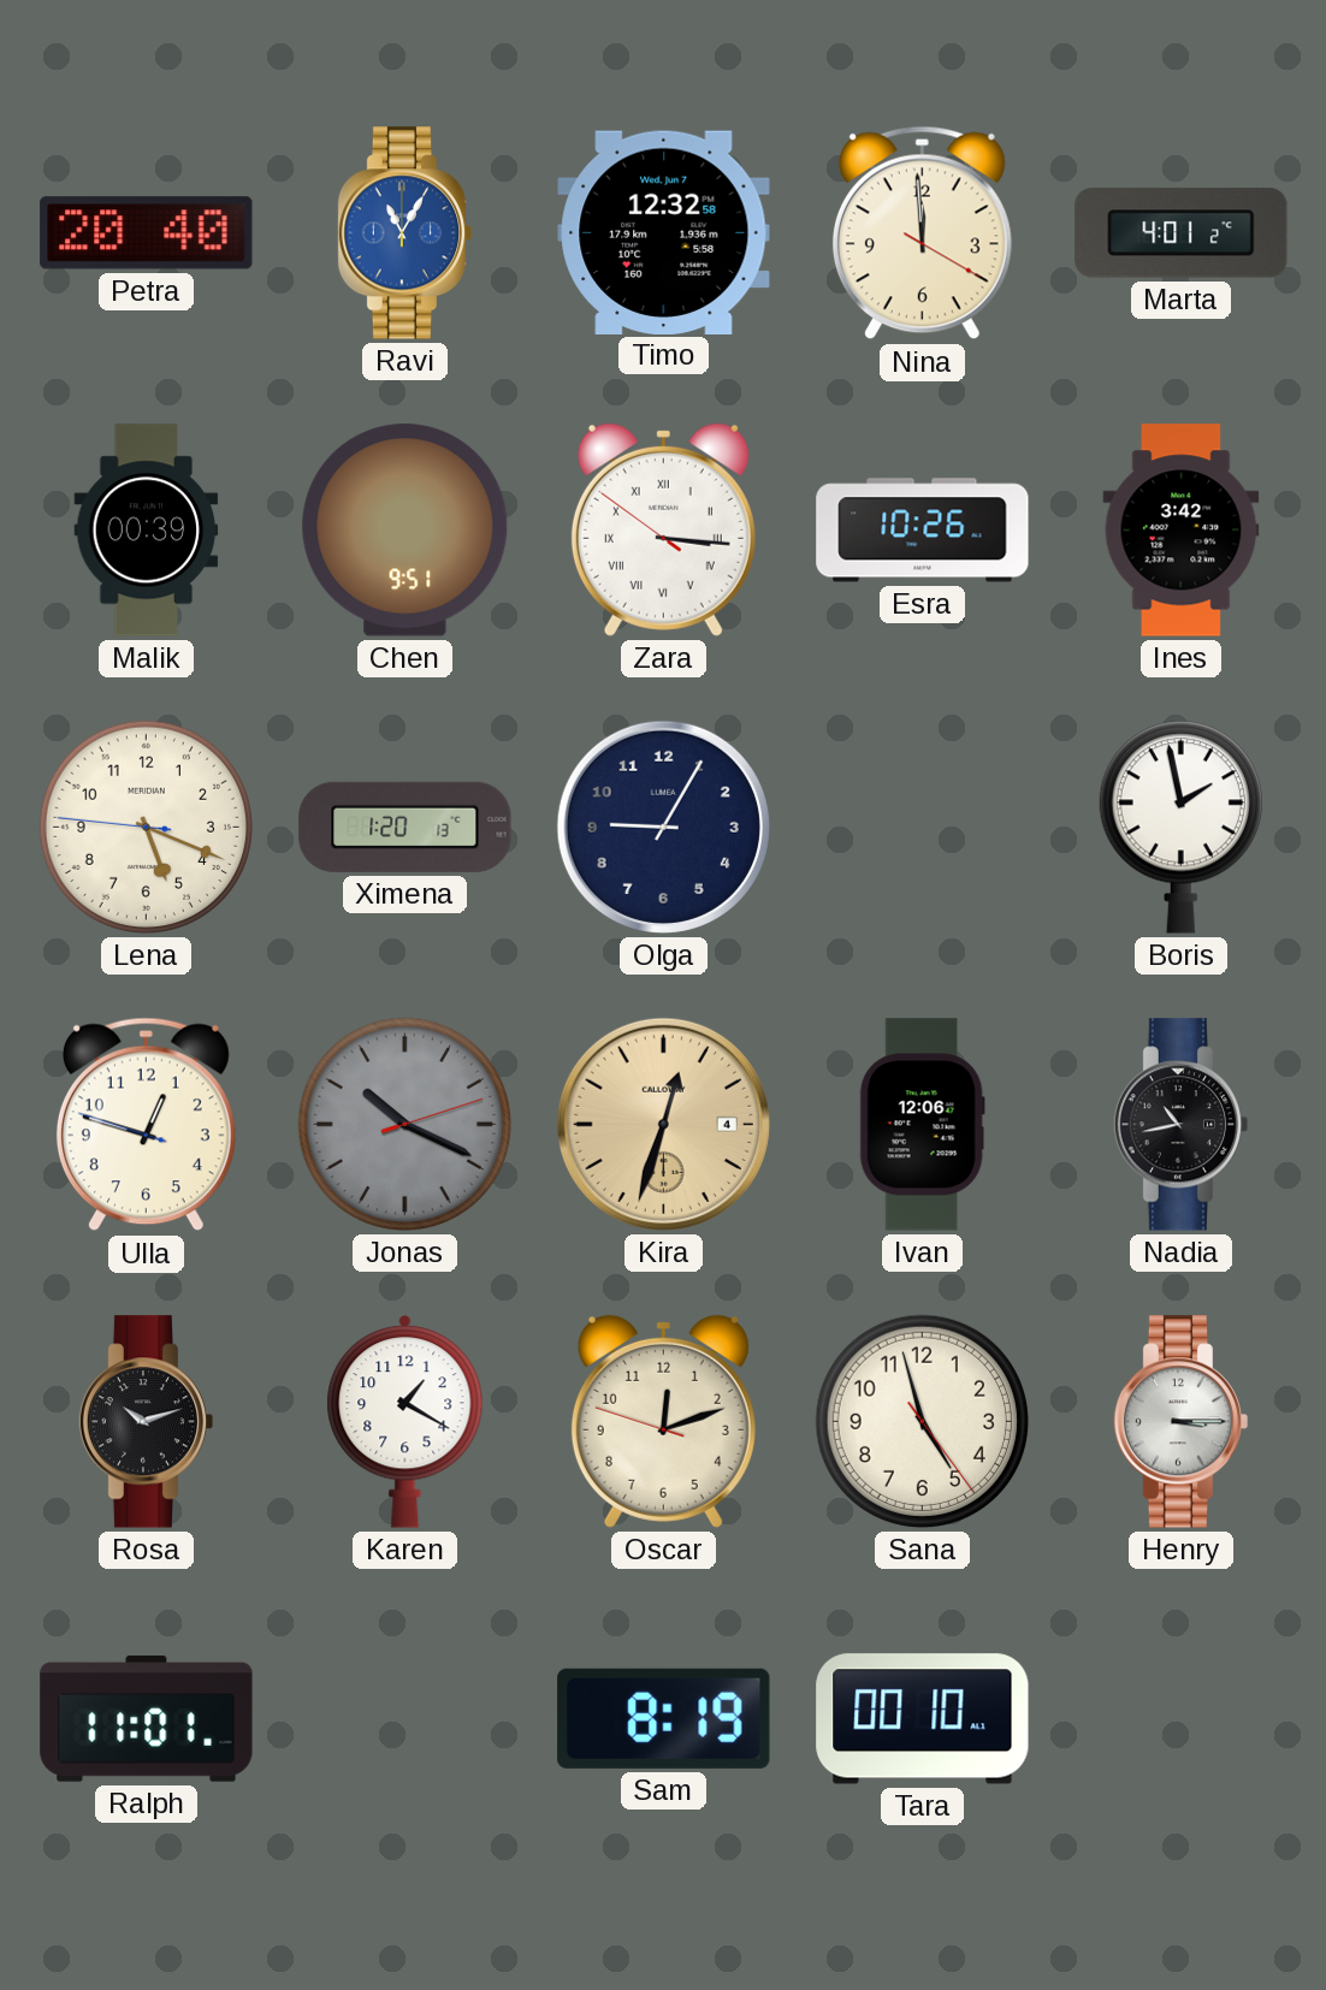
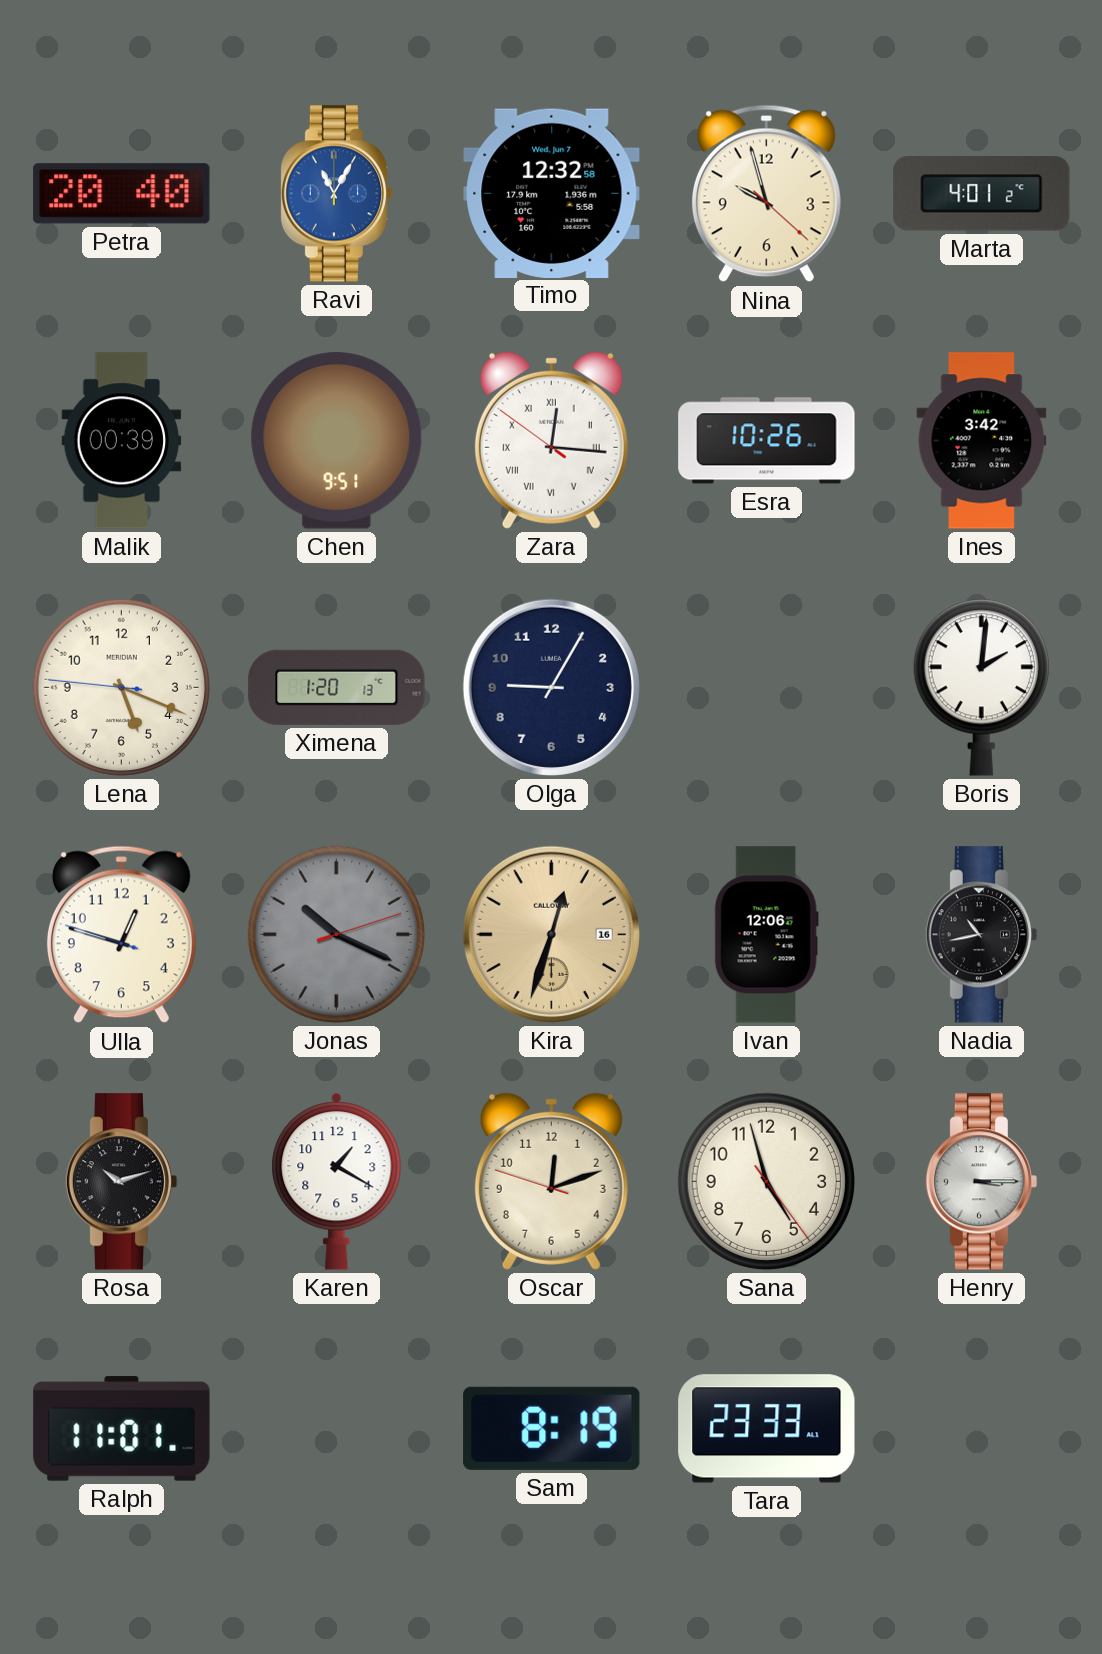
Nina: 11:59 -> 9:57
Zara: 3:15 -> 12:15
Boris: 1:58 -> 2:01
Kira date: 4 -> 16
Tara: 00:10 -> 23:33
